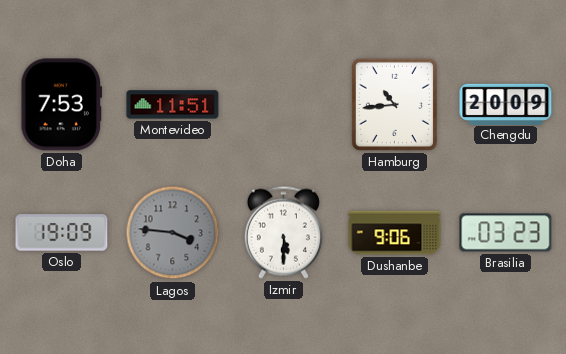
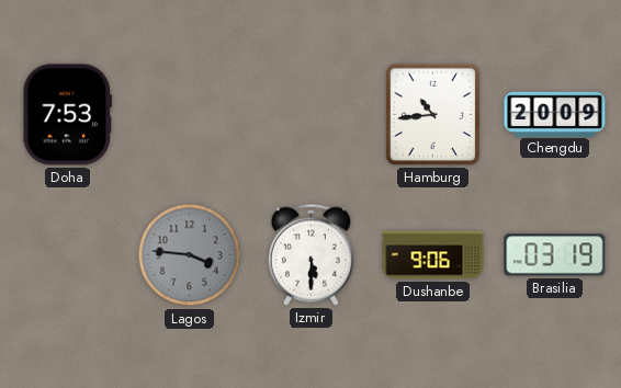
Montevideo: 11:51 -> none
Oslo: 19:09 -> none
Brasilia: 03:23 -> 03:19
